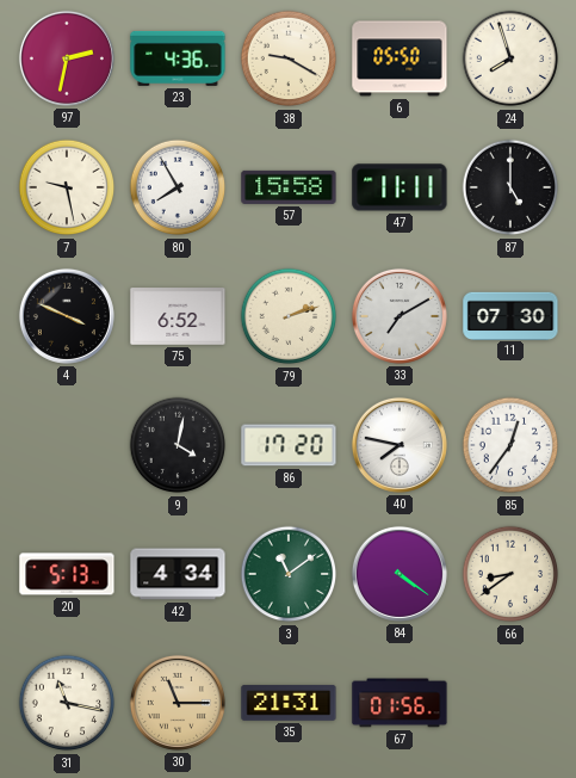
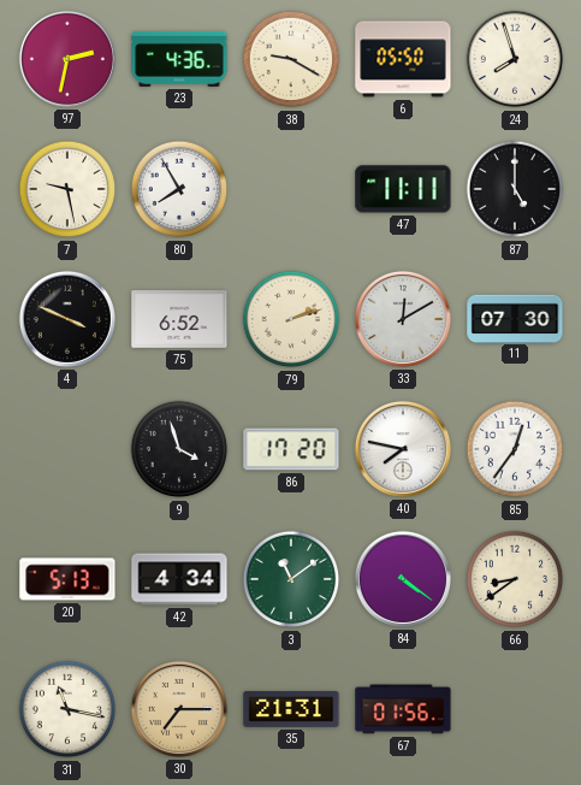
57: 15:58 -> none
33: 7:10 -> 12:10
9: 4:02 -> 3:57
30: 11:15 -> 7:15
